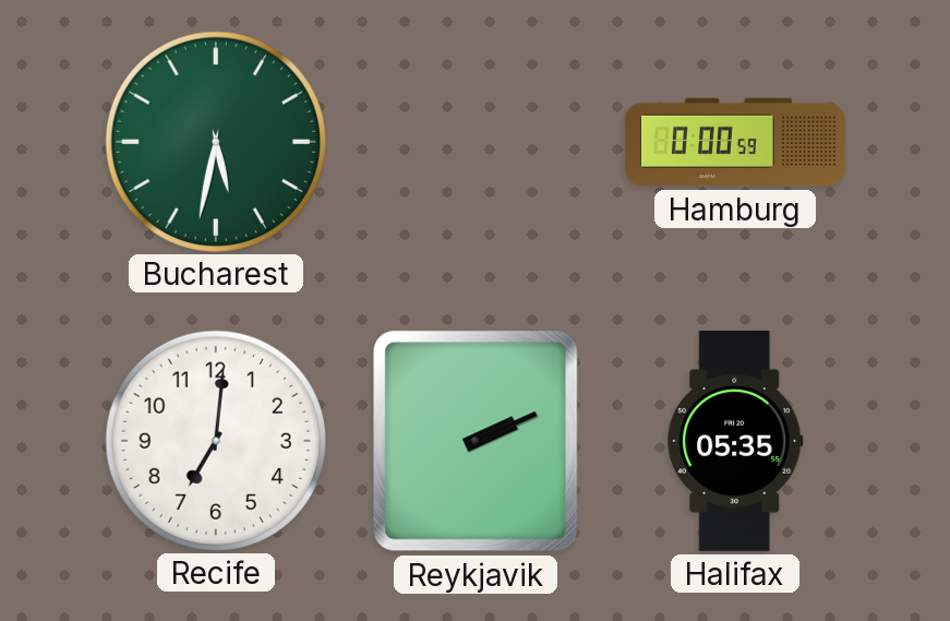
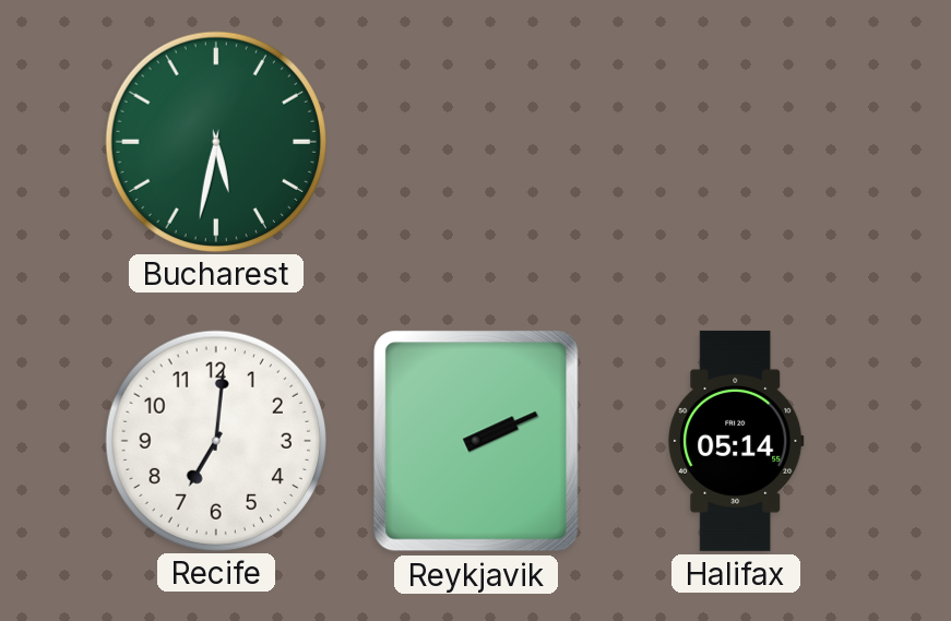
Hamburg: 0:00 -> none
Halifax: 05:35 -> 05:14
